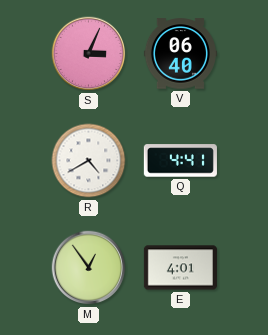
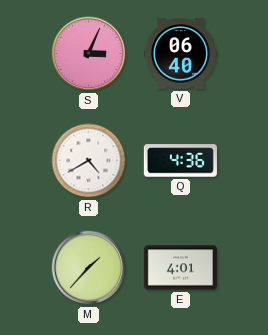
Q: 4:41 -> 4:36
M: 12:54 -> 1:37
